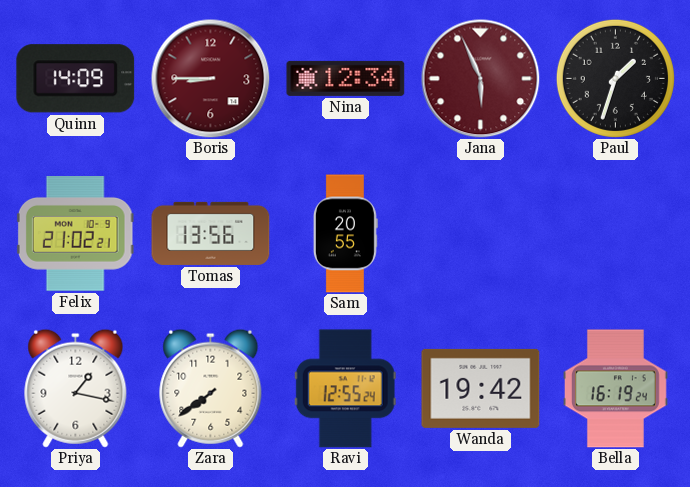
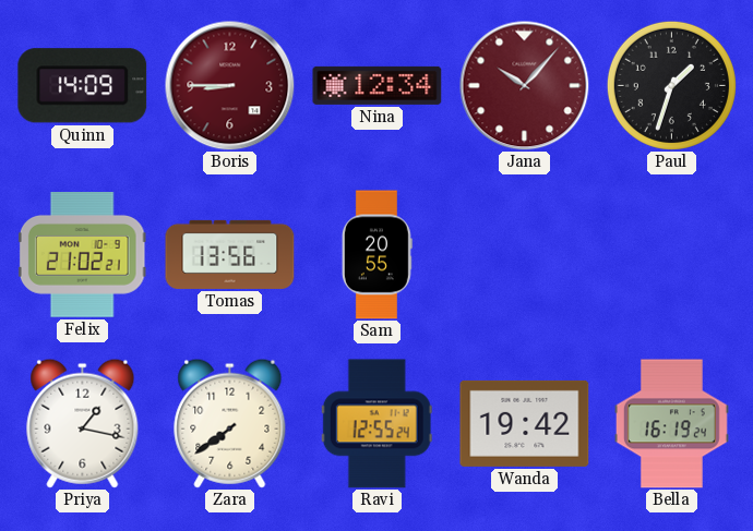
Jana: 5:56 -> 10:07
